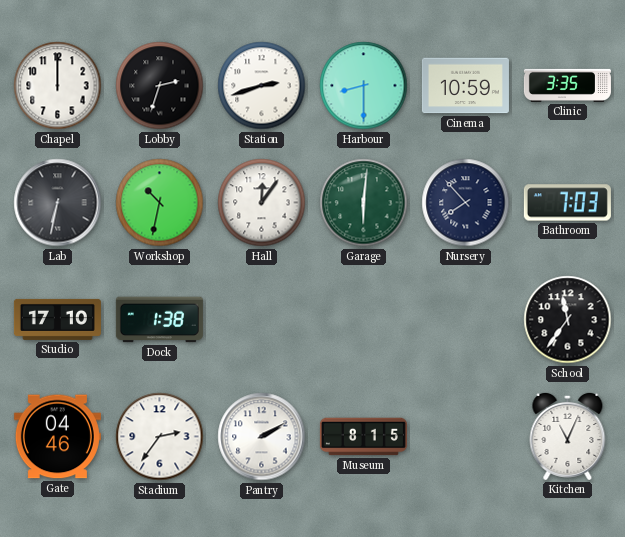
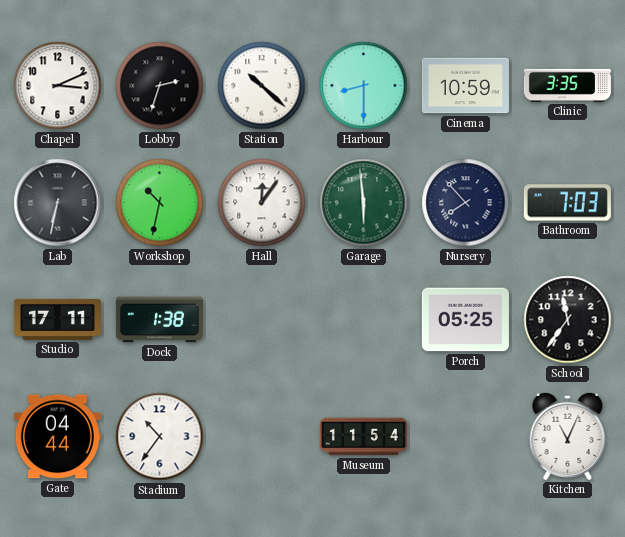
Chapel: 12:00 -> 3:11
Station: 2:42 -> 10:22
Garage: 6:01 -> 5:59
Studio: 17:10 -> 17:11
Porch: none -> 05:25
Gate: 04:46 -> 04:44
Stadium: 2:36 -> 10:36
Pantry: 2:10 -> none
Museum: 8:15 -> 11:54
